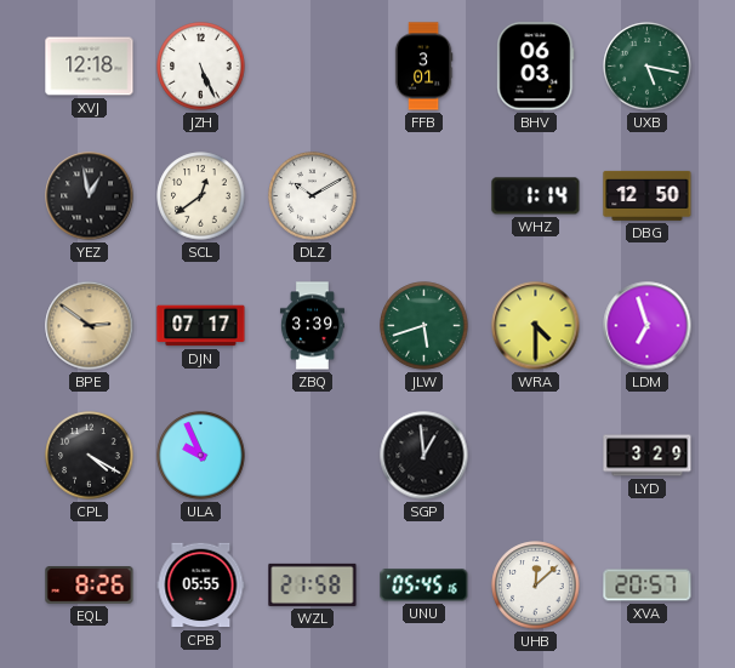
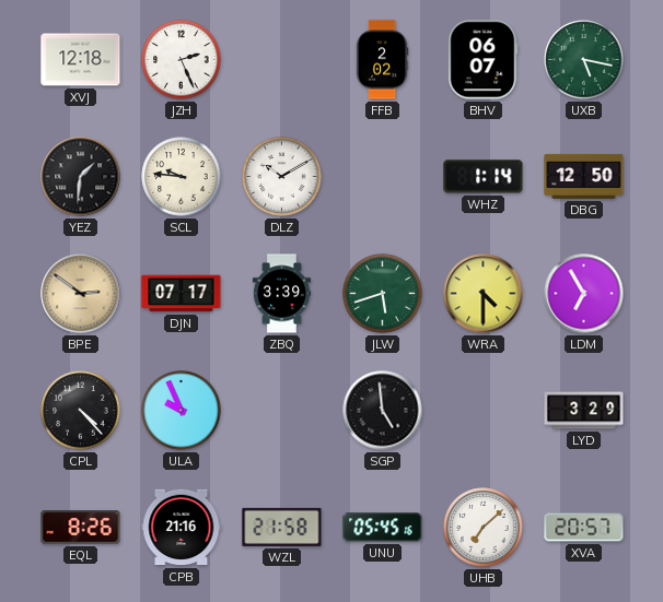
JZH: 5:26 -> 2:26
FFB: 3:01 -> 2:02
BHV: 06:03 -> 06:07
YEZ: 12:58 -> 1:31
SCL: 12:39 -> 9:46
LDM: 6:57 -> 6:55
CPL: 4:20 -> 4:23
SGP: 12:59 -> 4:59
CPB: 05:55 -> 21:16
UHB: 12:08 -> 7:08
